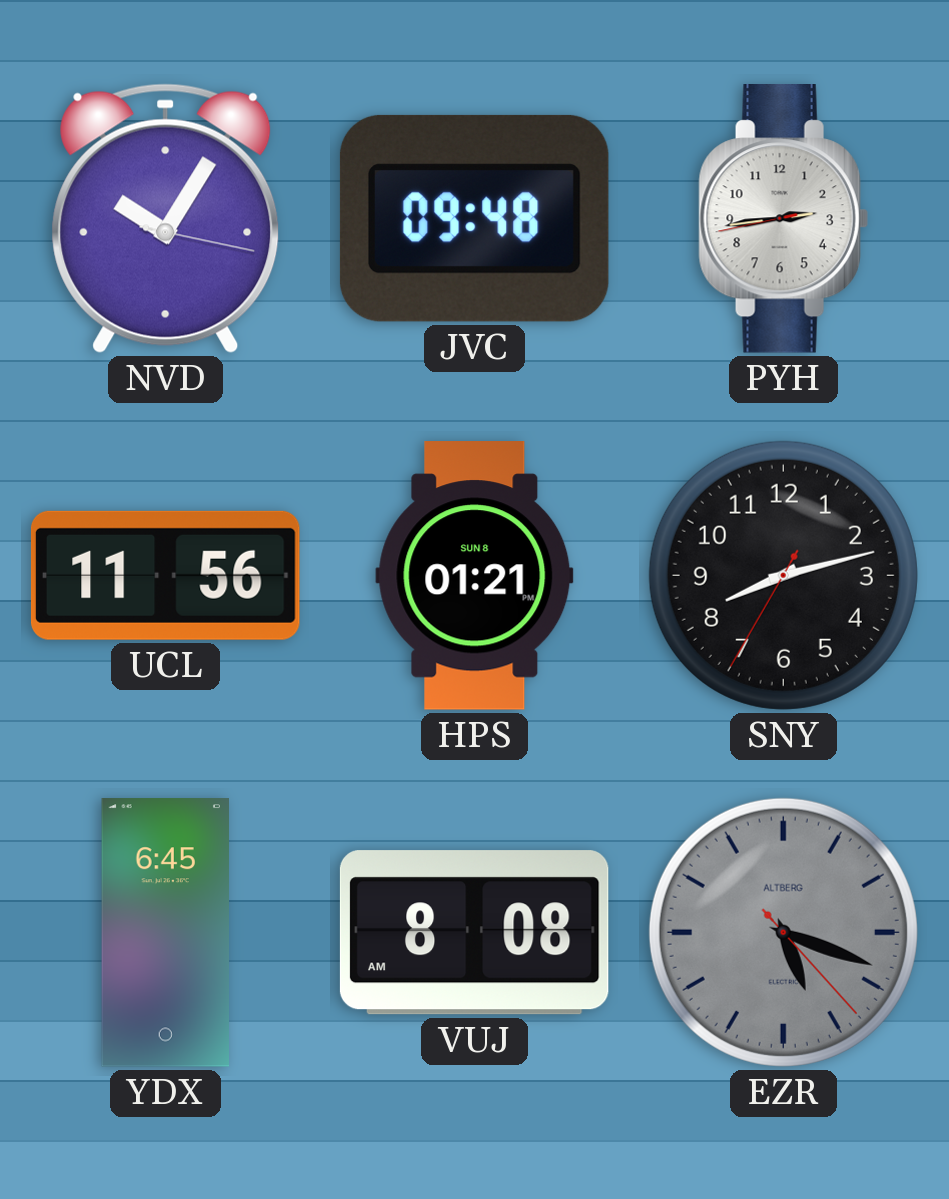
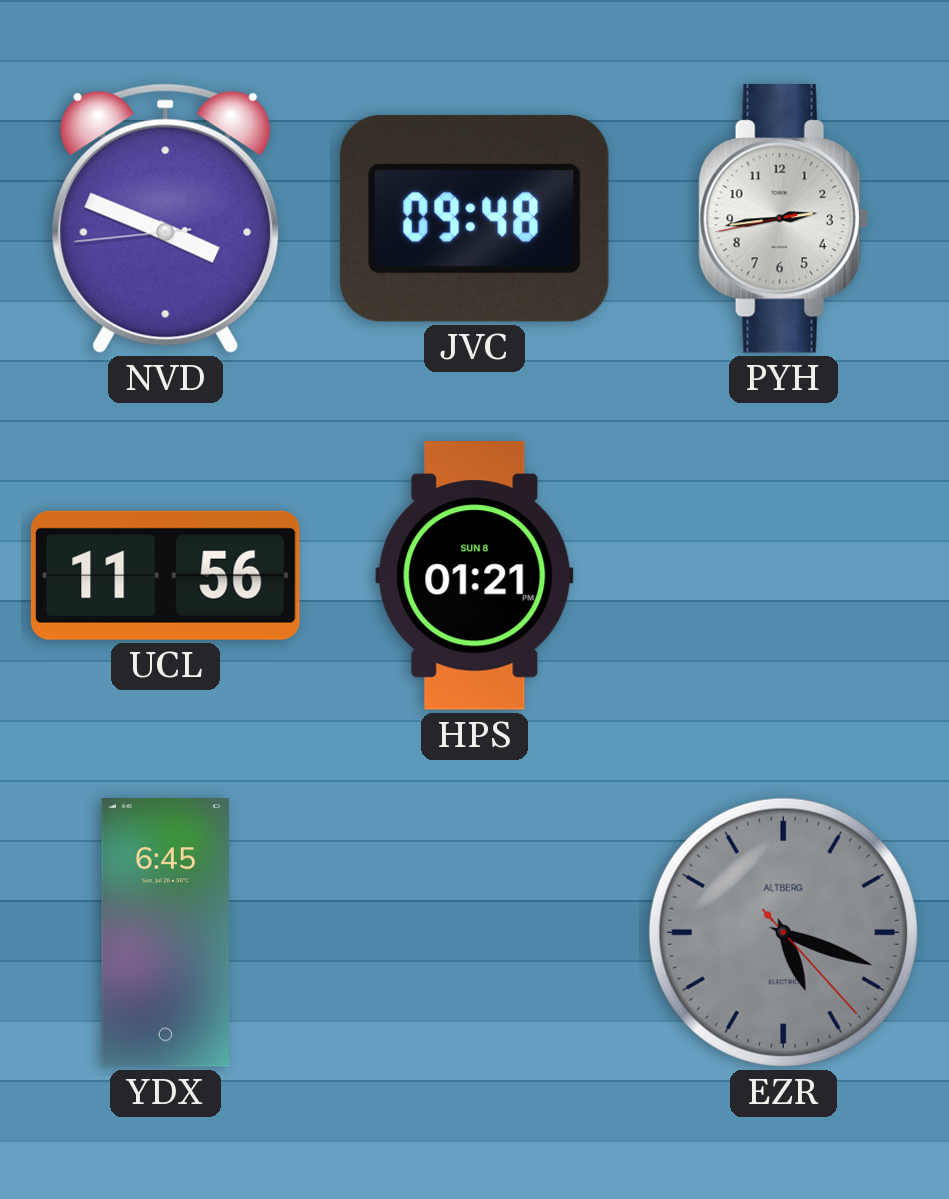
NVD: 10:05 -> 3:48
SNY: 8:12 -> none
VUJ: 8:08 -> none
